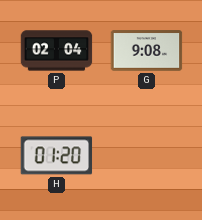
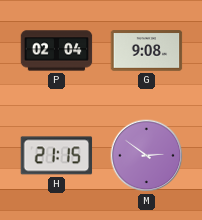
H: 01:20 -> 21:15
M: none -> 2:51
